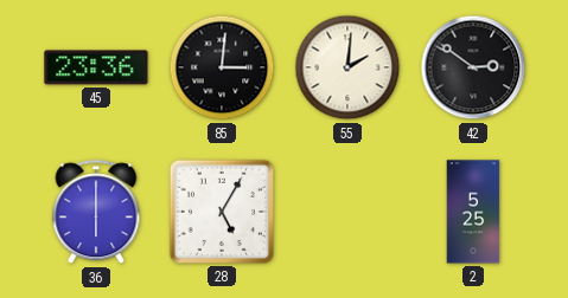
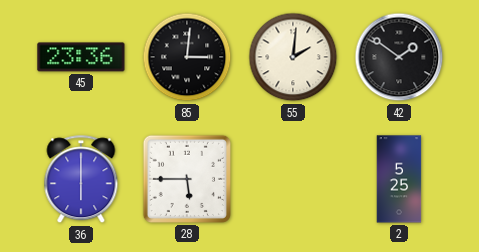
42: 2:51 -> 1:51
28: 5:05 -> 5:45
